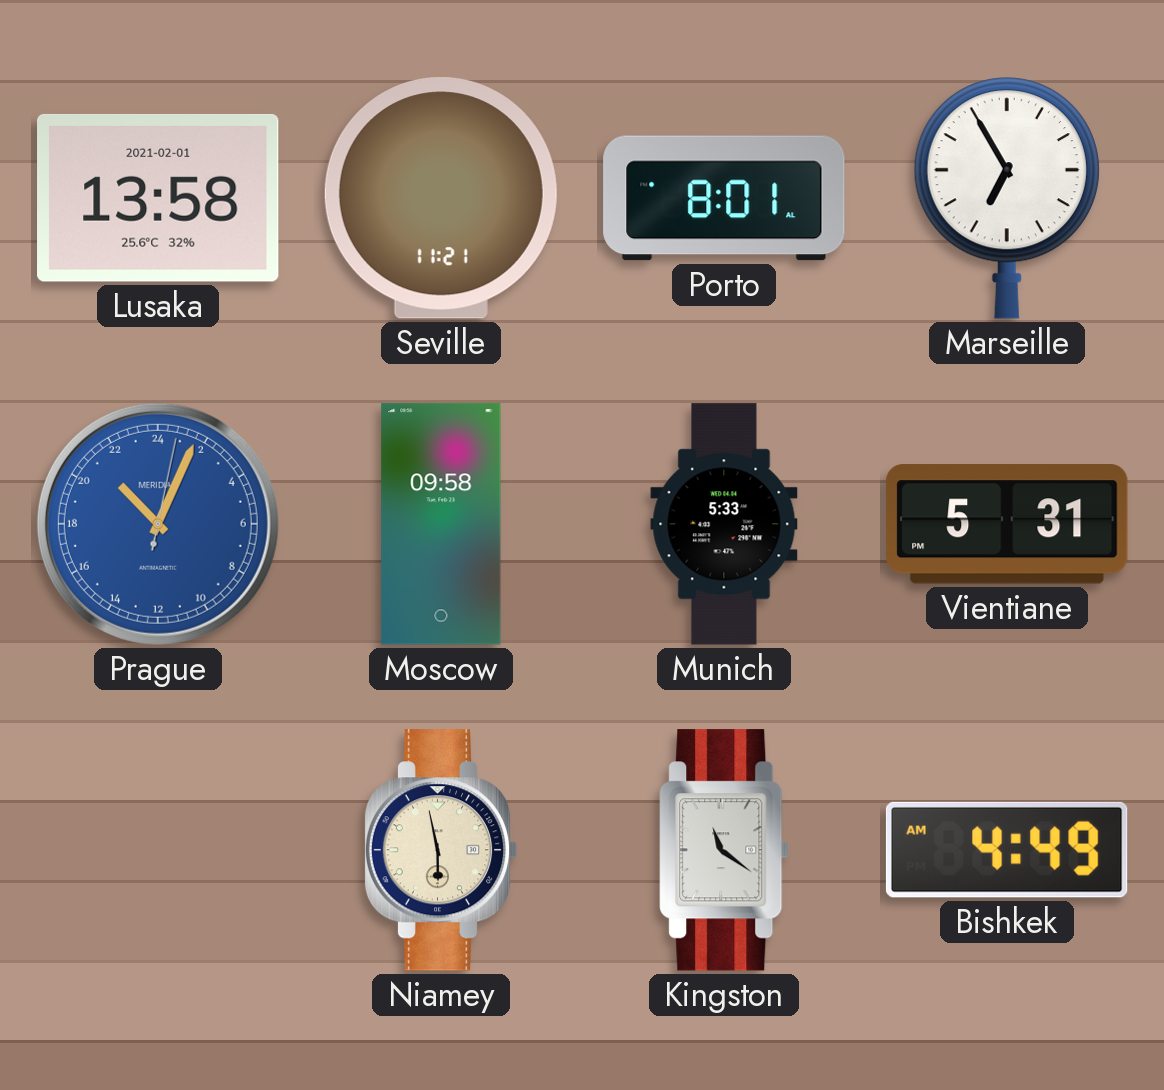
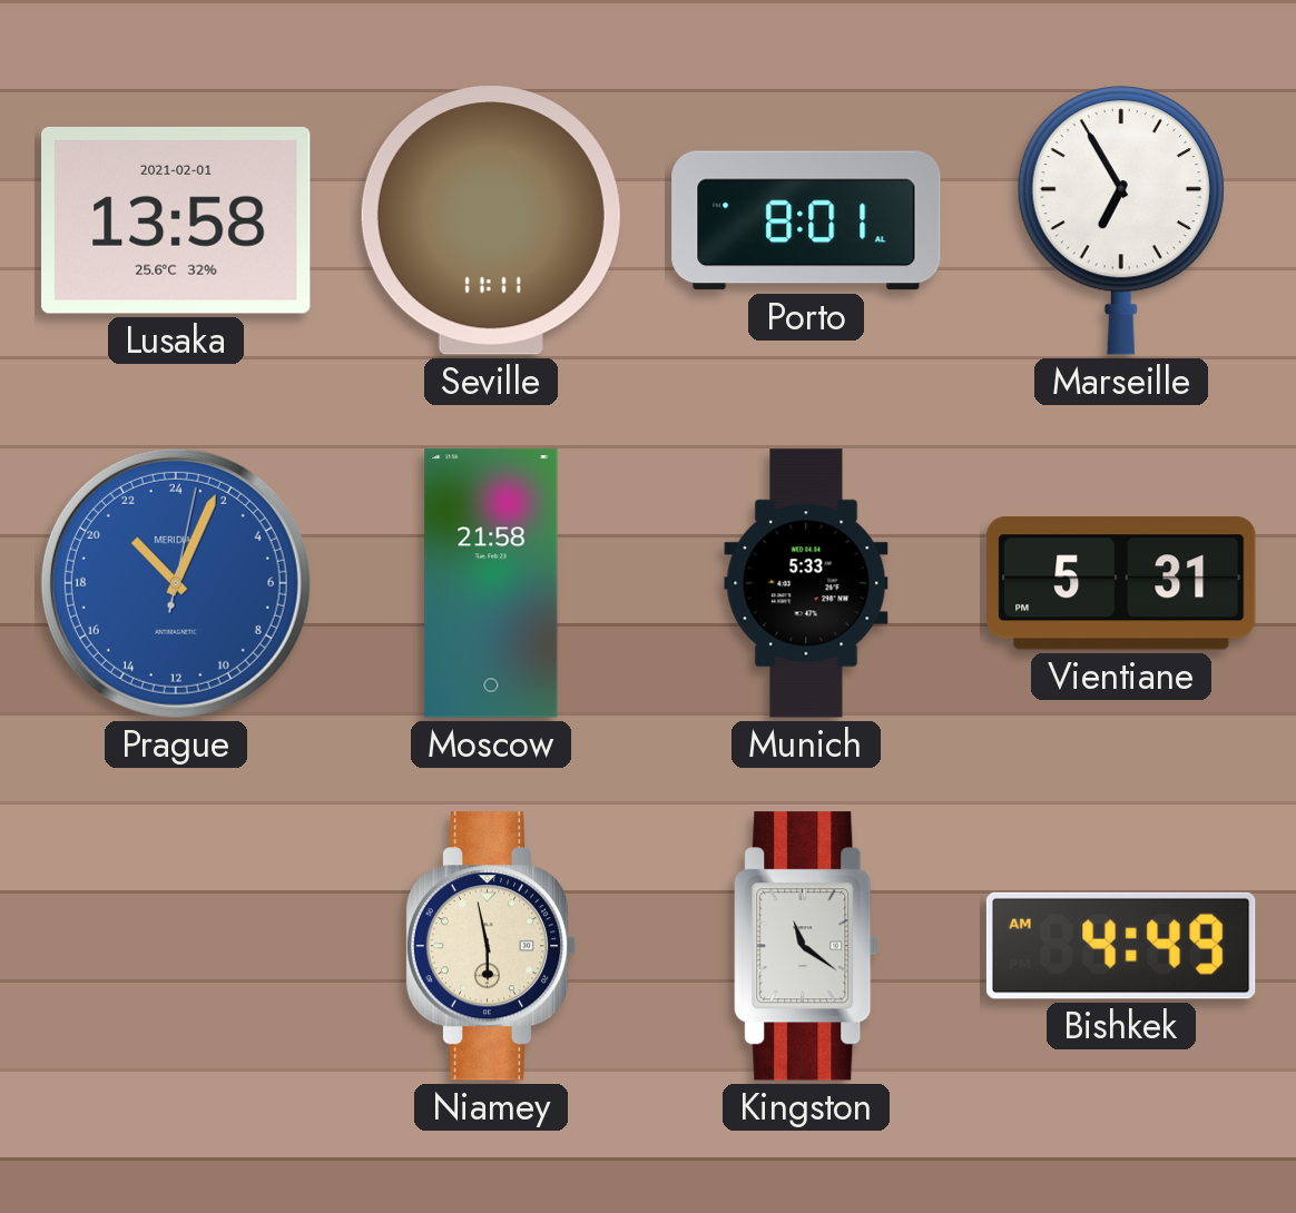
Seville: 11:21 -> 11:11
Moscow: 09:58 -> 21:58
